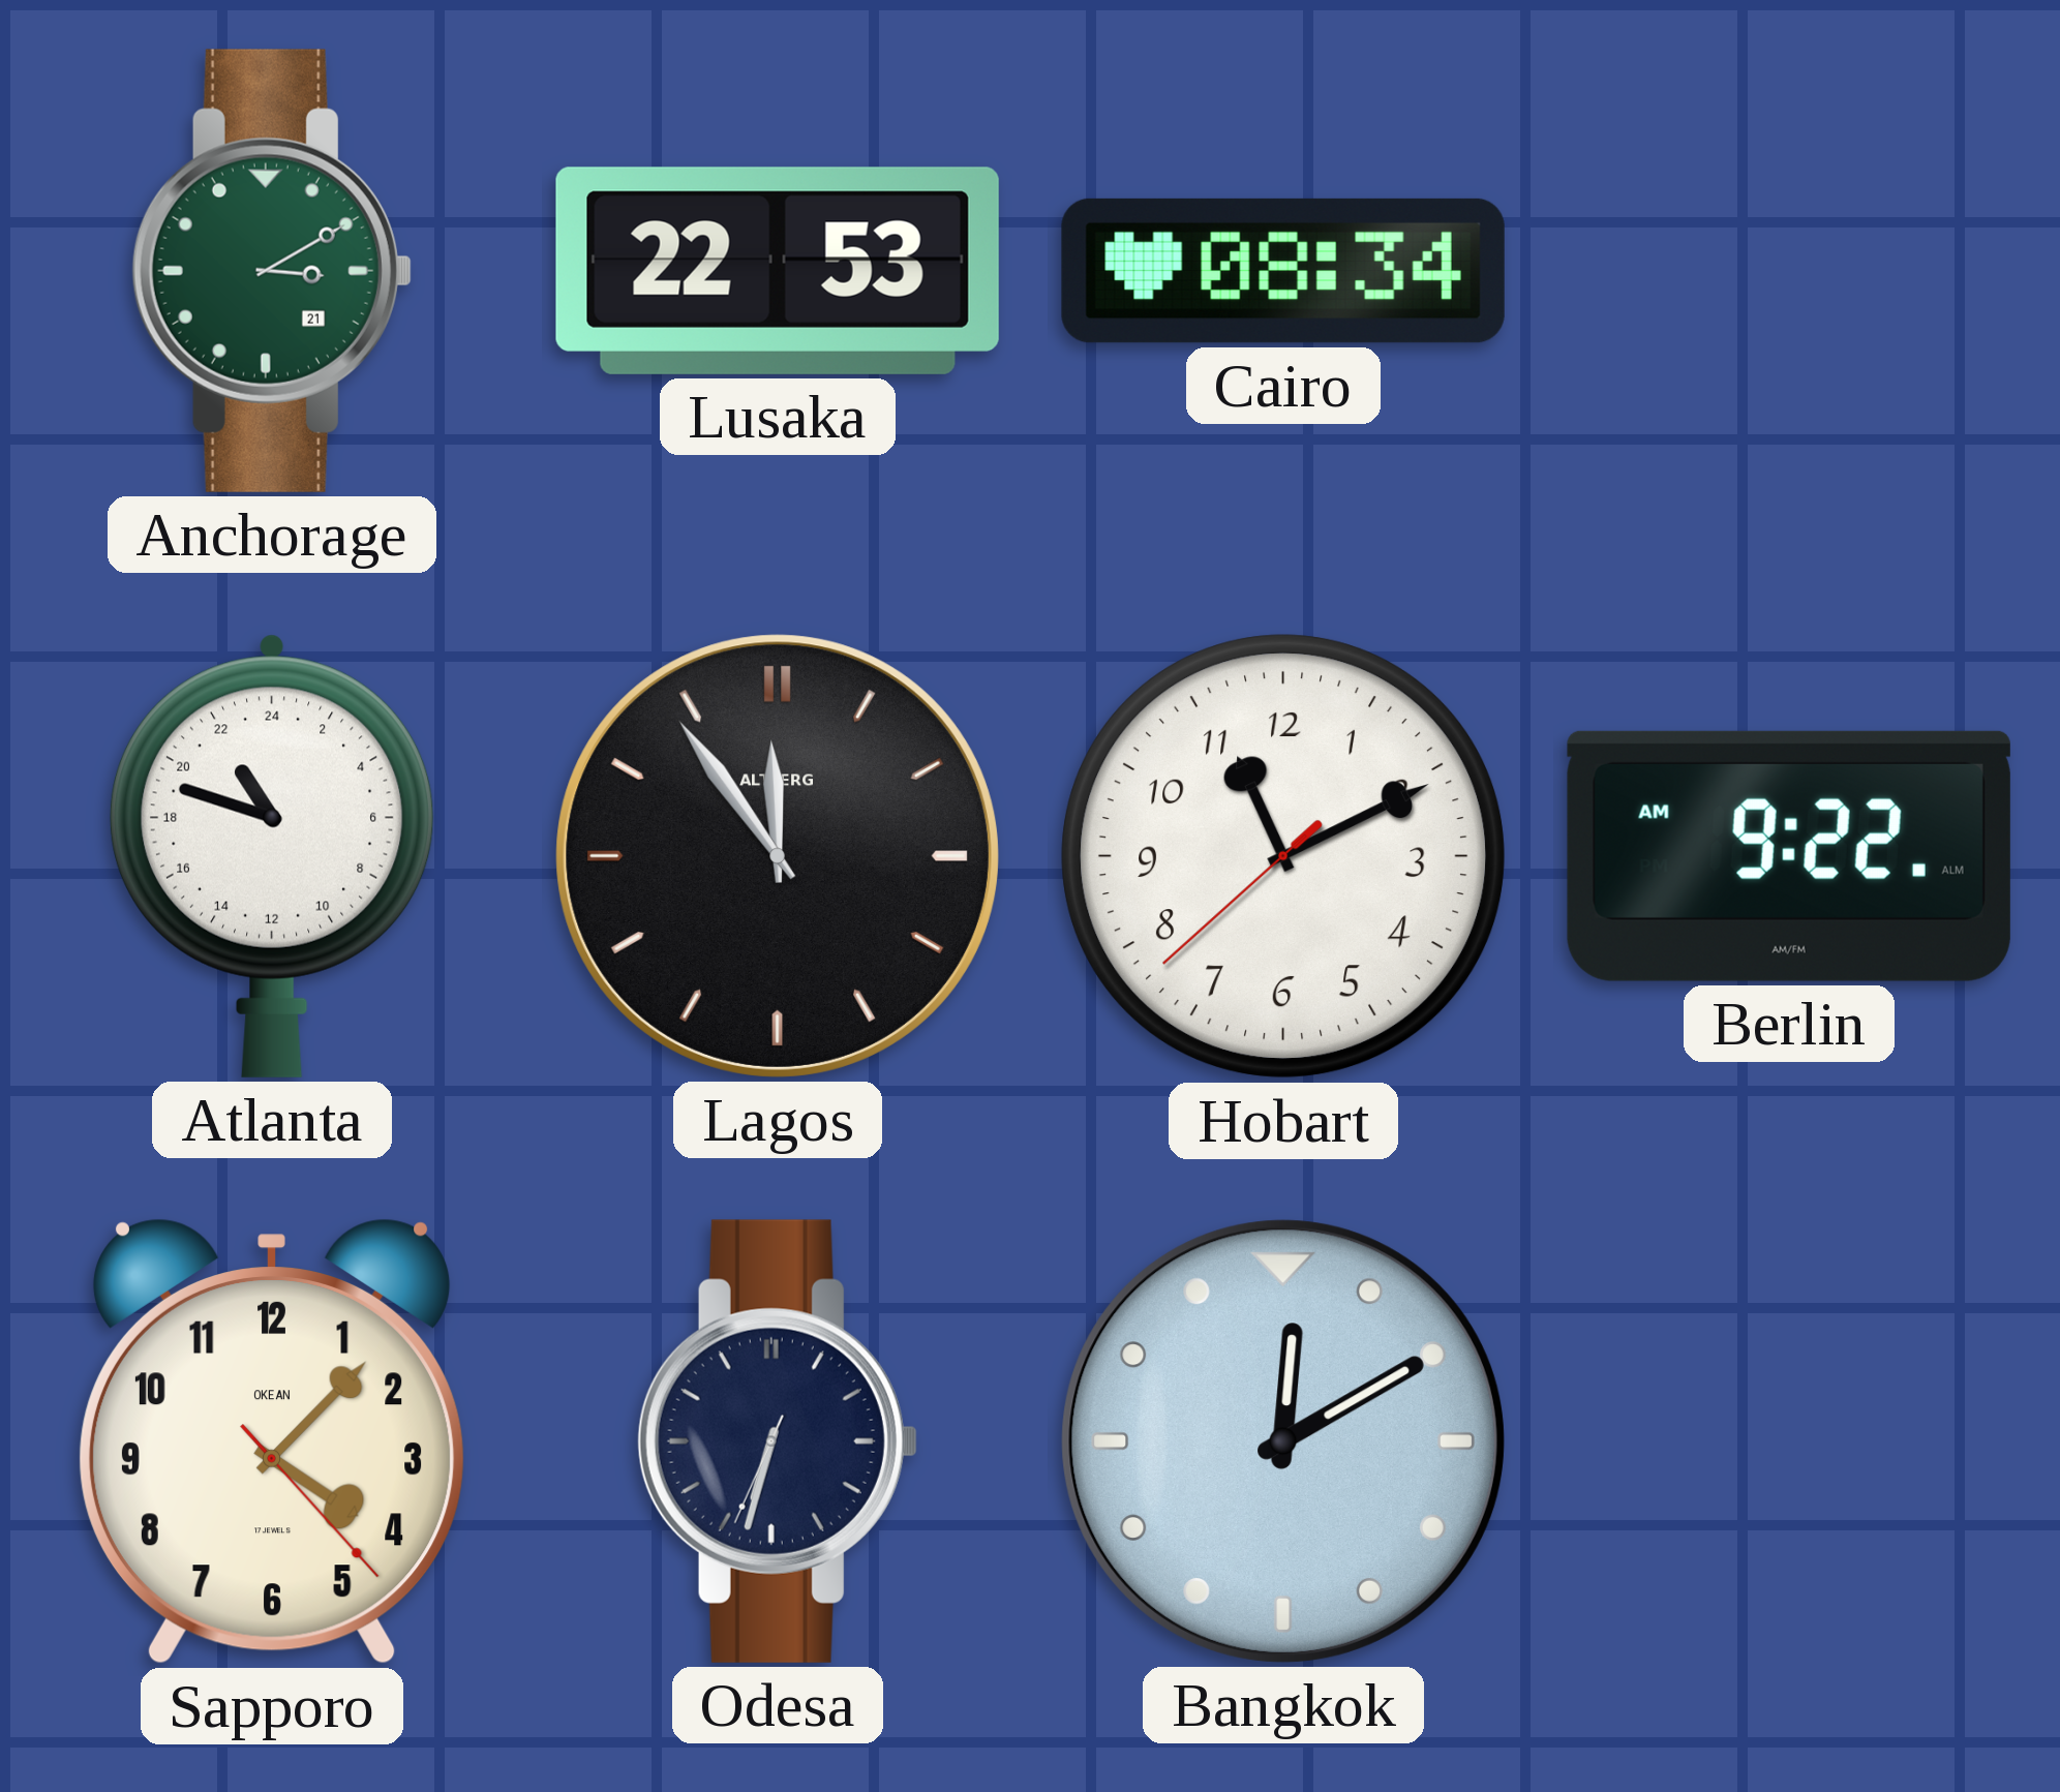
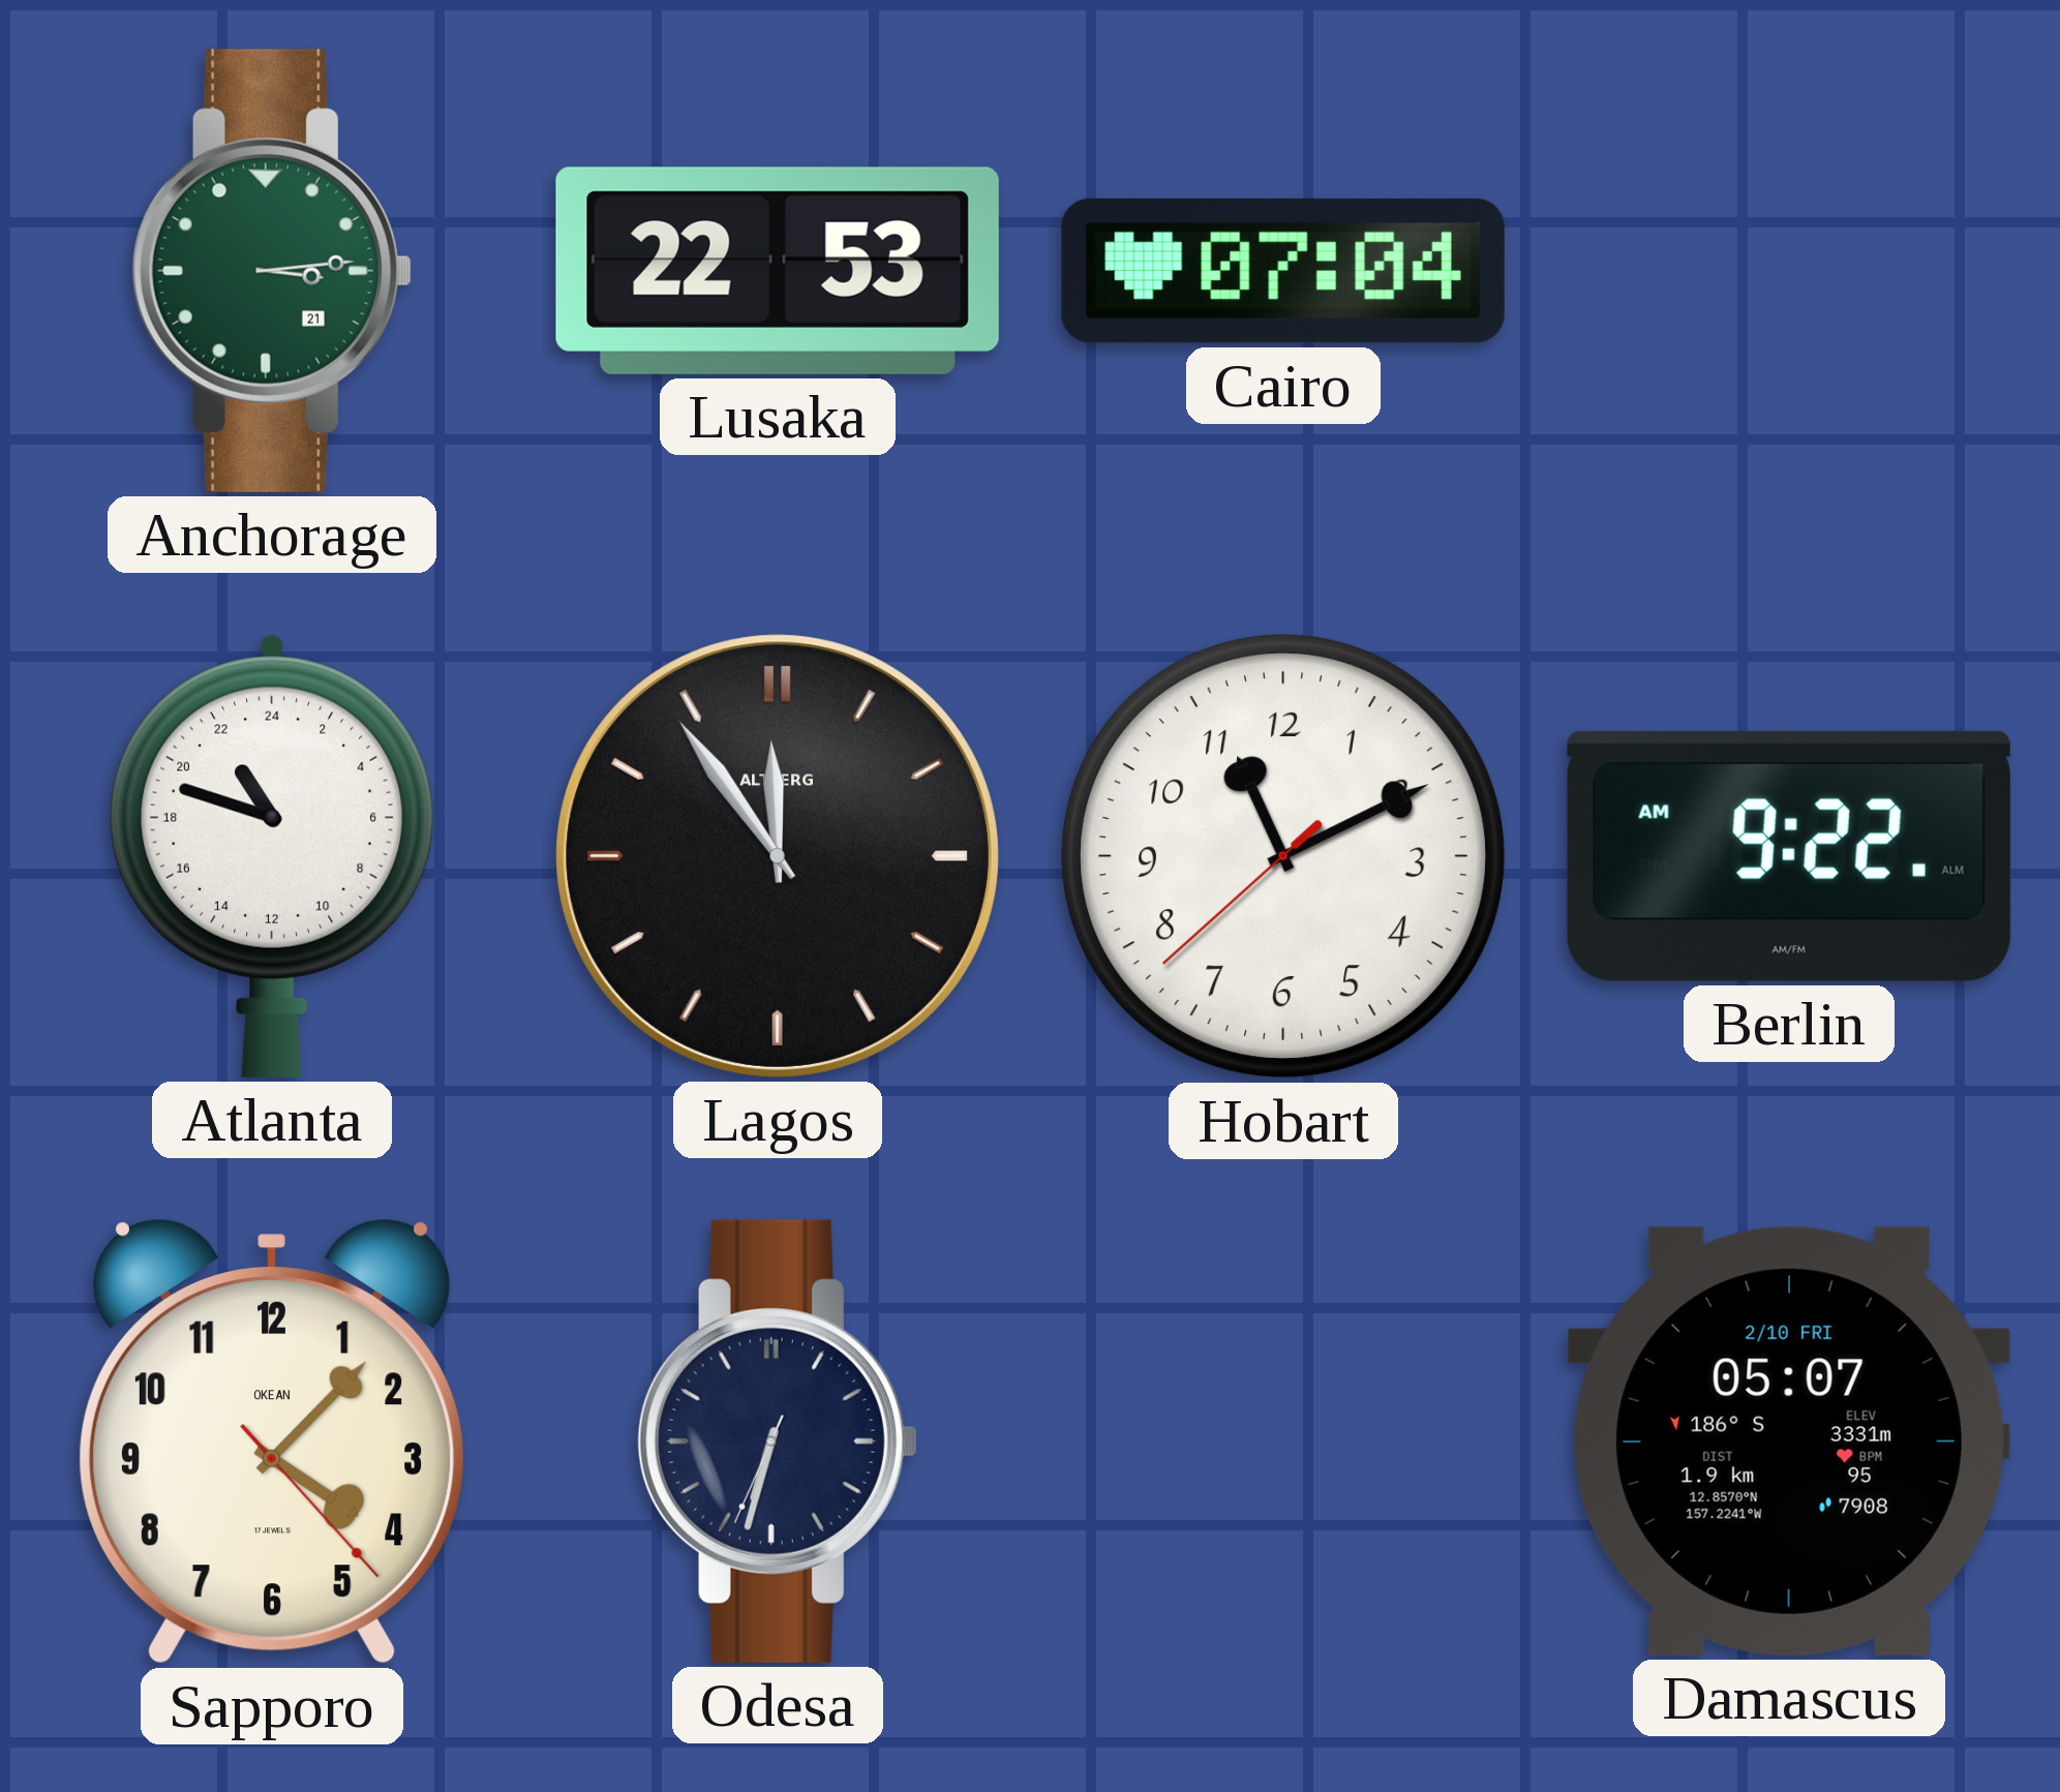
Anchorage: 3:10 -> 3:14
Cairo: 08:34 -> 07:04
Bangkok: 12:10 -> none
Damascus: none -> 05:07
